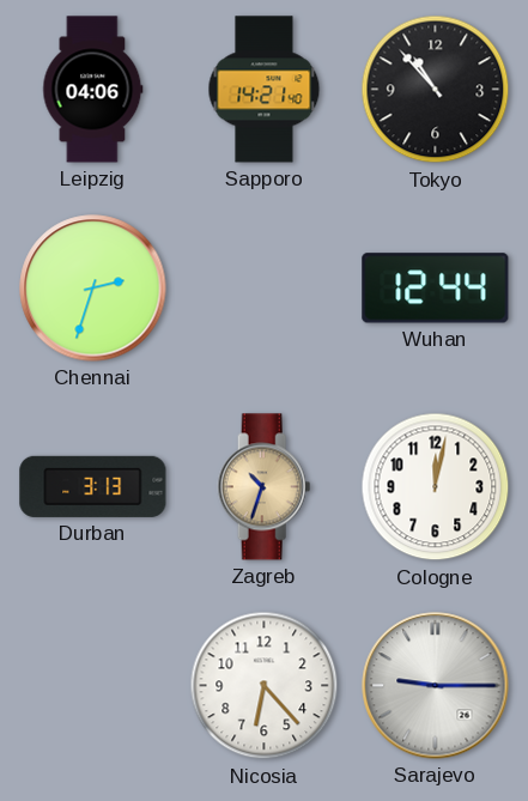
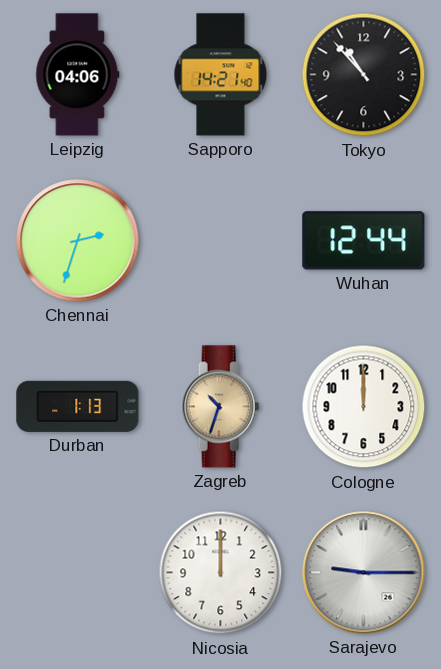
Durban: 3:13 -> 1:13
Cologne: 12:02 -> 12:00
Nicosia: 6:23 -> 12:00
